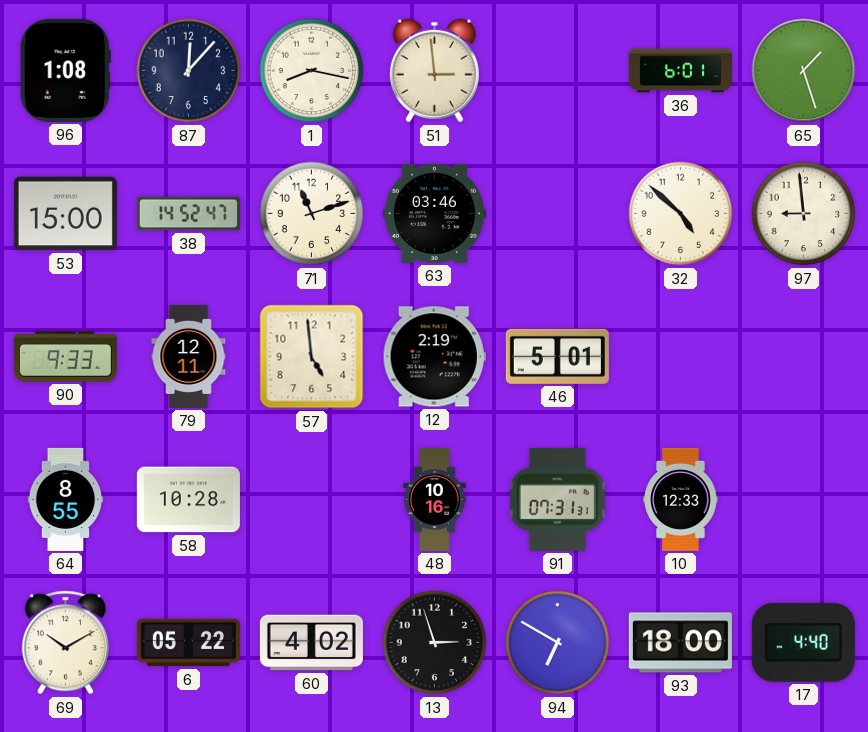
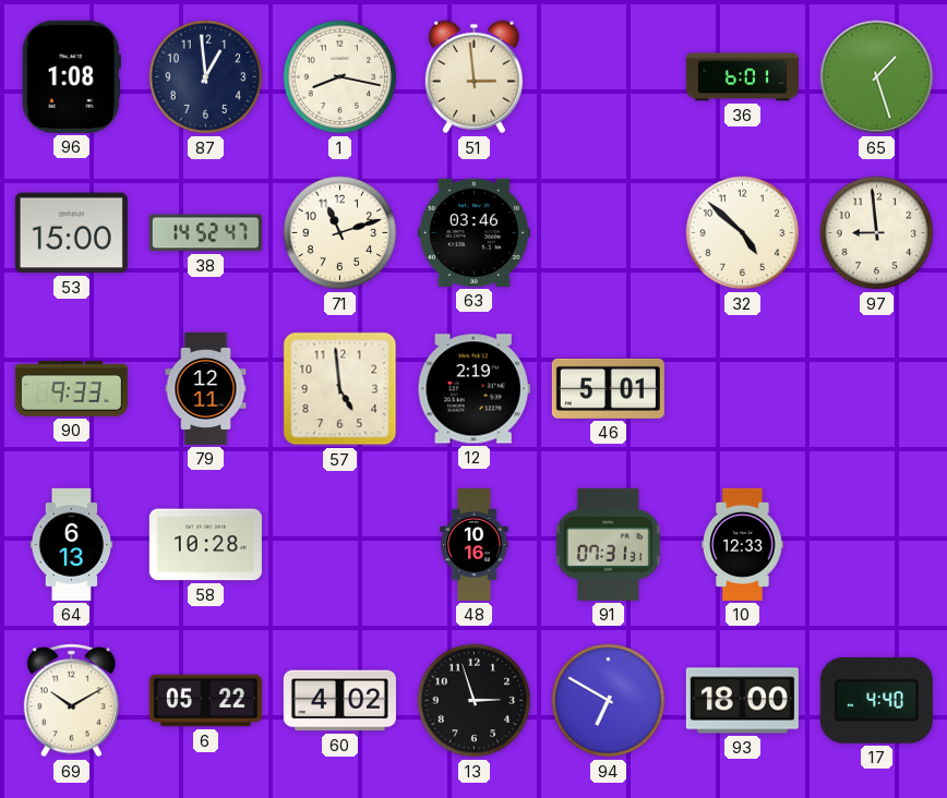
87: 12:07 -> 12:59
64: 8:55 -> 6:13
